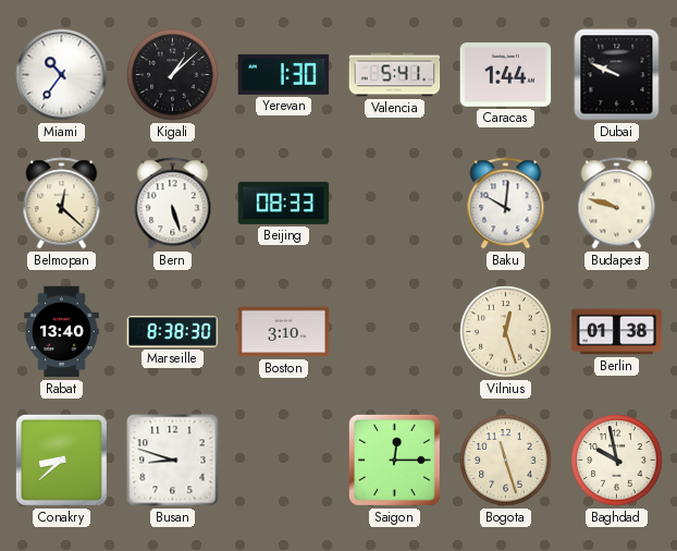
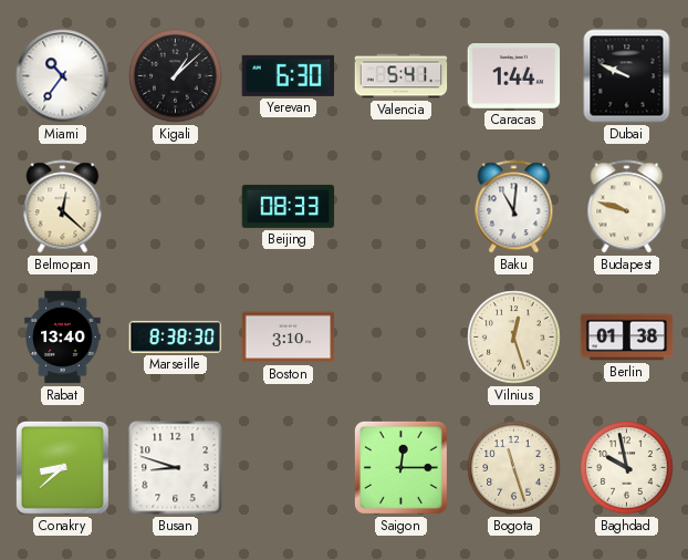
Yerevan: 1:30 -> 6:30
Bern: 5:27 -> none
Baku: 10:01 -> 11:01
